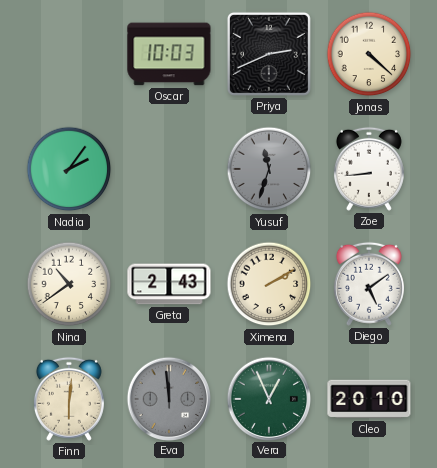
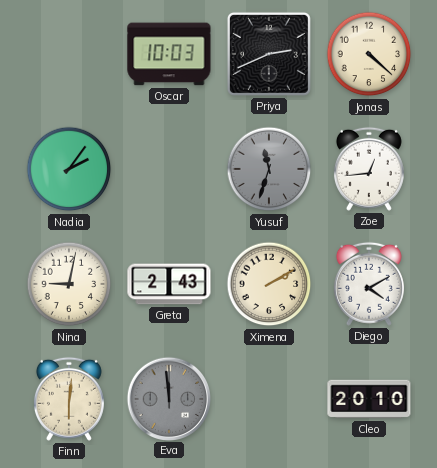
Zoe: 8:44 -> 12:44
Nina: 10:39 -> 9:02
Diego: 5:09 -> 4:10
Vera: 12:56 -> none
